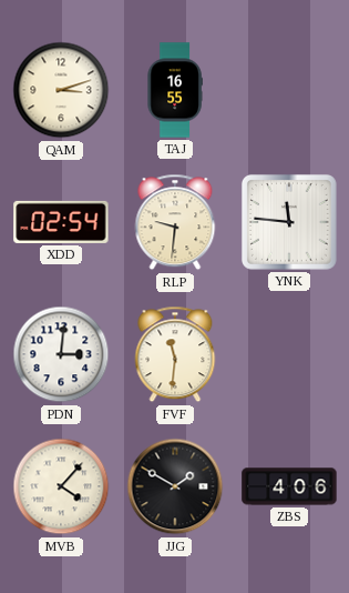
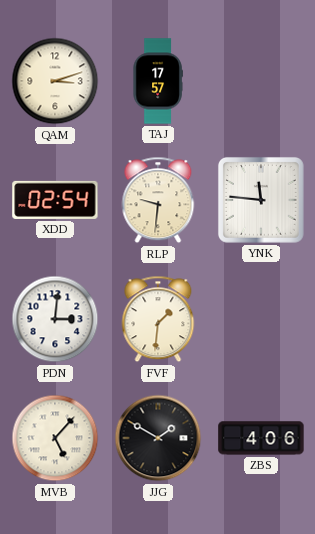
TAJ: 16:55 -> 17:57
FVF: 11:31 -> 1:31
MVB: 4:07 -> 5:07
